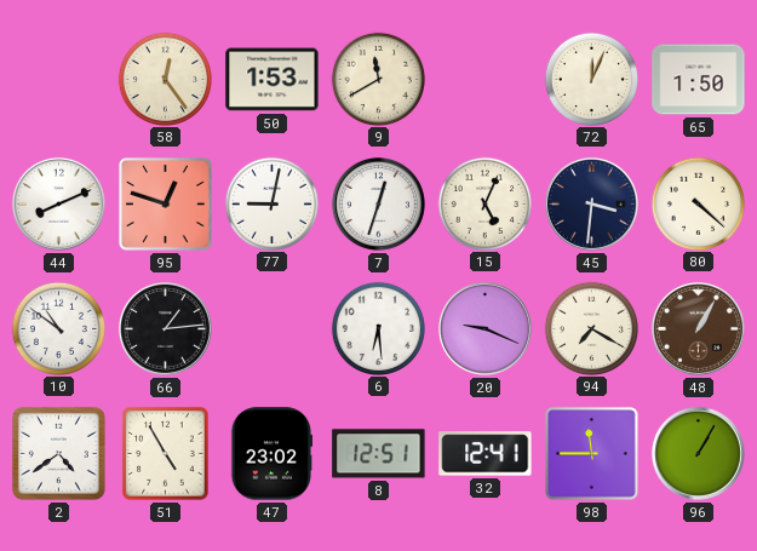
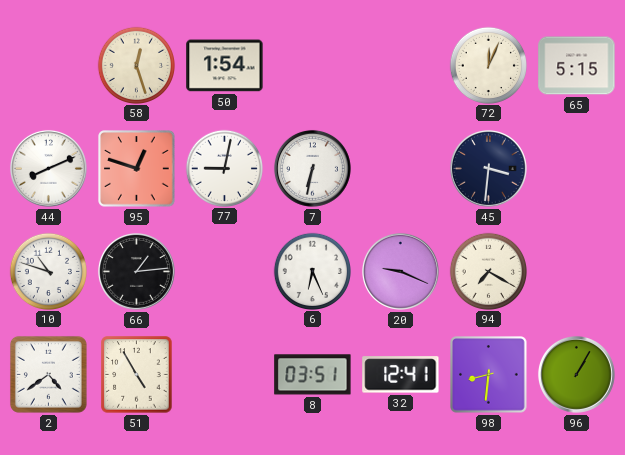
58: 12:24 -> 12:27
50: 1:53 -> 1:54
9: 11:40 -> none
65: 1:50 -> 5:15
7: 12:33 -> 6:32
15: 5:04 -> none
80: 4:22 -> none
10: 10:51 -> 10:48
6: 6:29 -> 6:26
48: 1:05 -> none
47: 23:02 -> none
8: 12:51 -> 03:51
98: 11:45 -> 8:31
